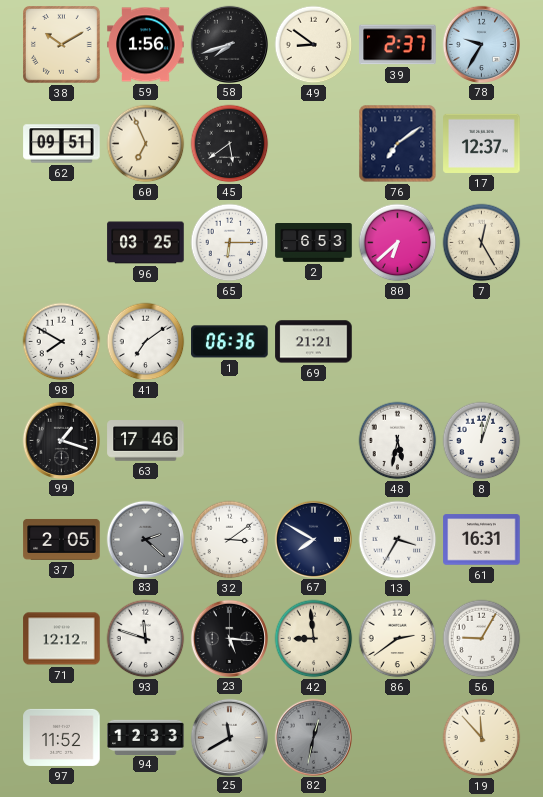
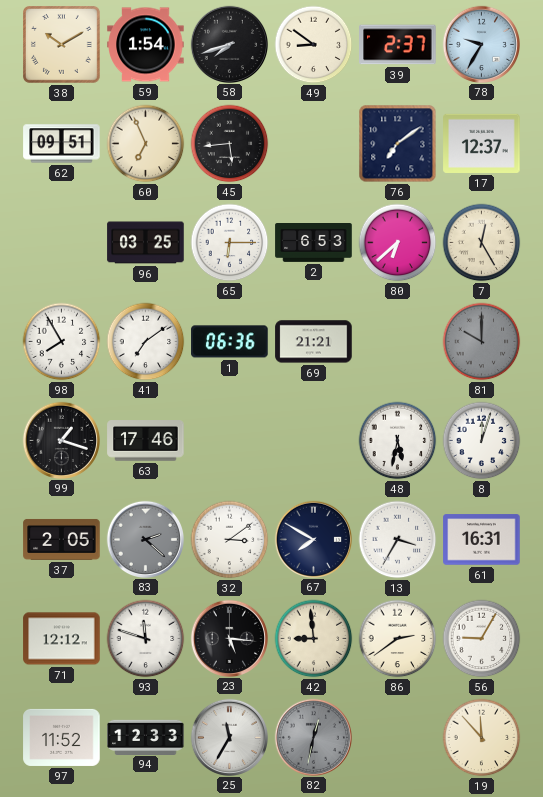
59: 1:56 -> 1:54
45: 5:39 -> 5:44
98: 7:50 -> 7:55
81: none -> 10:00
25: 11:40 -> 11:35
